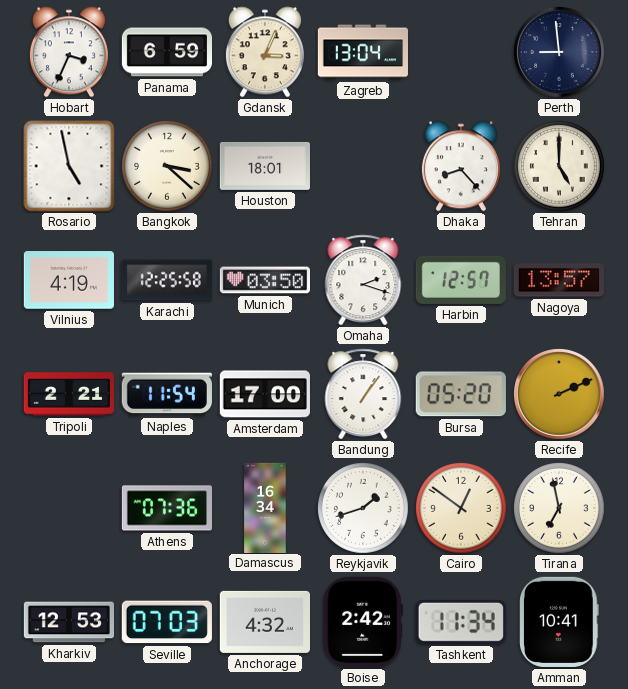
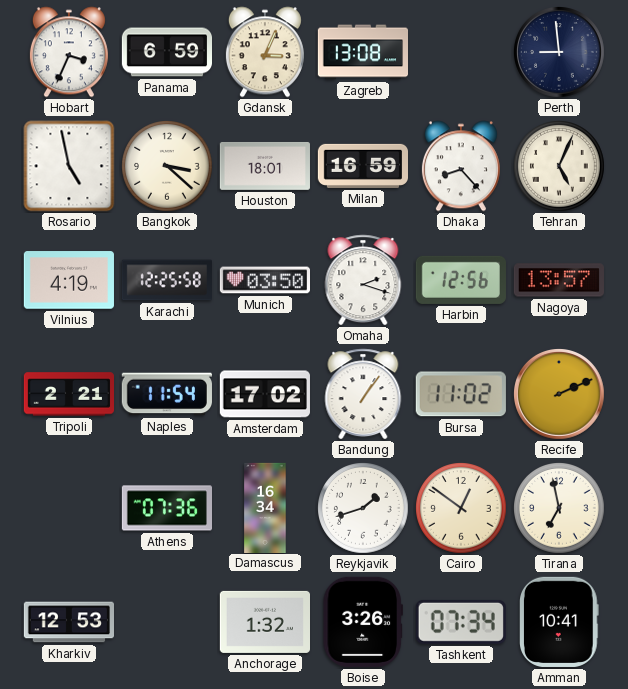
Zagreb: 13:04 -> 13:08
Milan: none -> 16:59
Tehran: 5:00 -> 5:04
Harbin: 12:57 -> 12:56
Amsterdam: 17:00 -> 17:02
Bursa: 05:20 -> 11:02
Seville: 07:03 -> none
Anchorage: 4:32 -> 1:32
Boise: 2:42 -> 3:26
Tashkent: 11:34 -> 07:34
